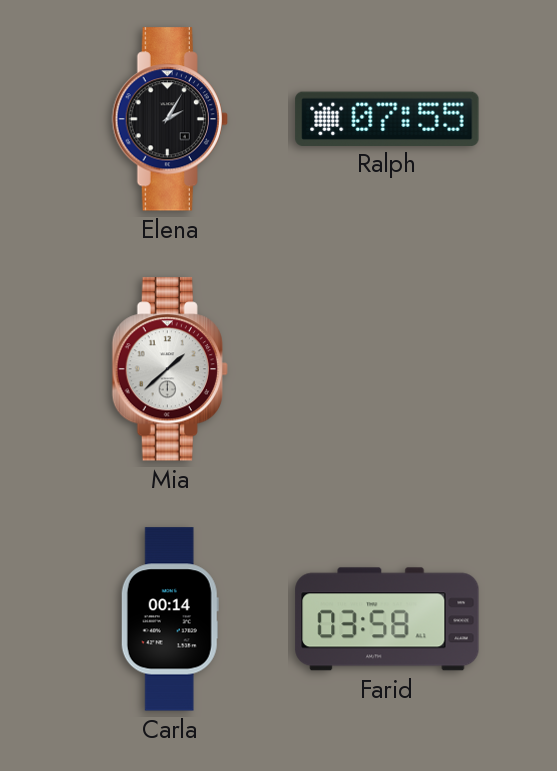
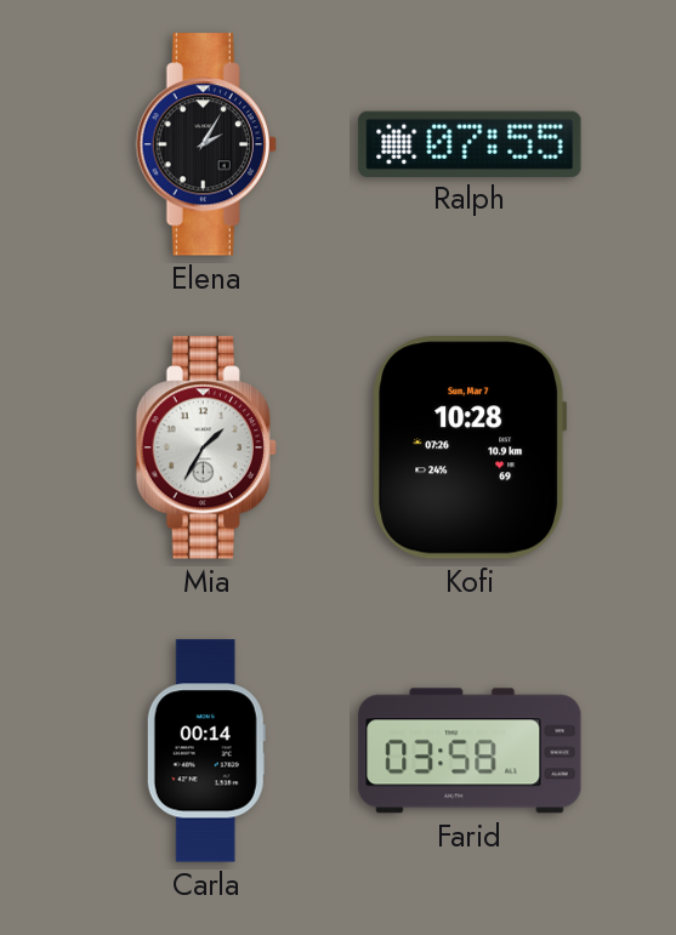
Mia: 1:38 -> 1:35
Kofi: none -> 10:28
